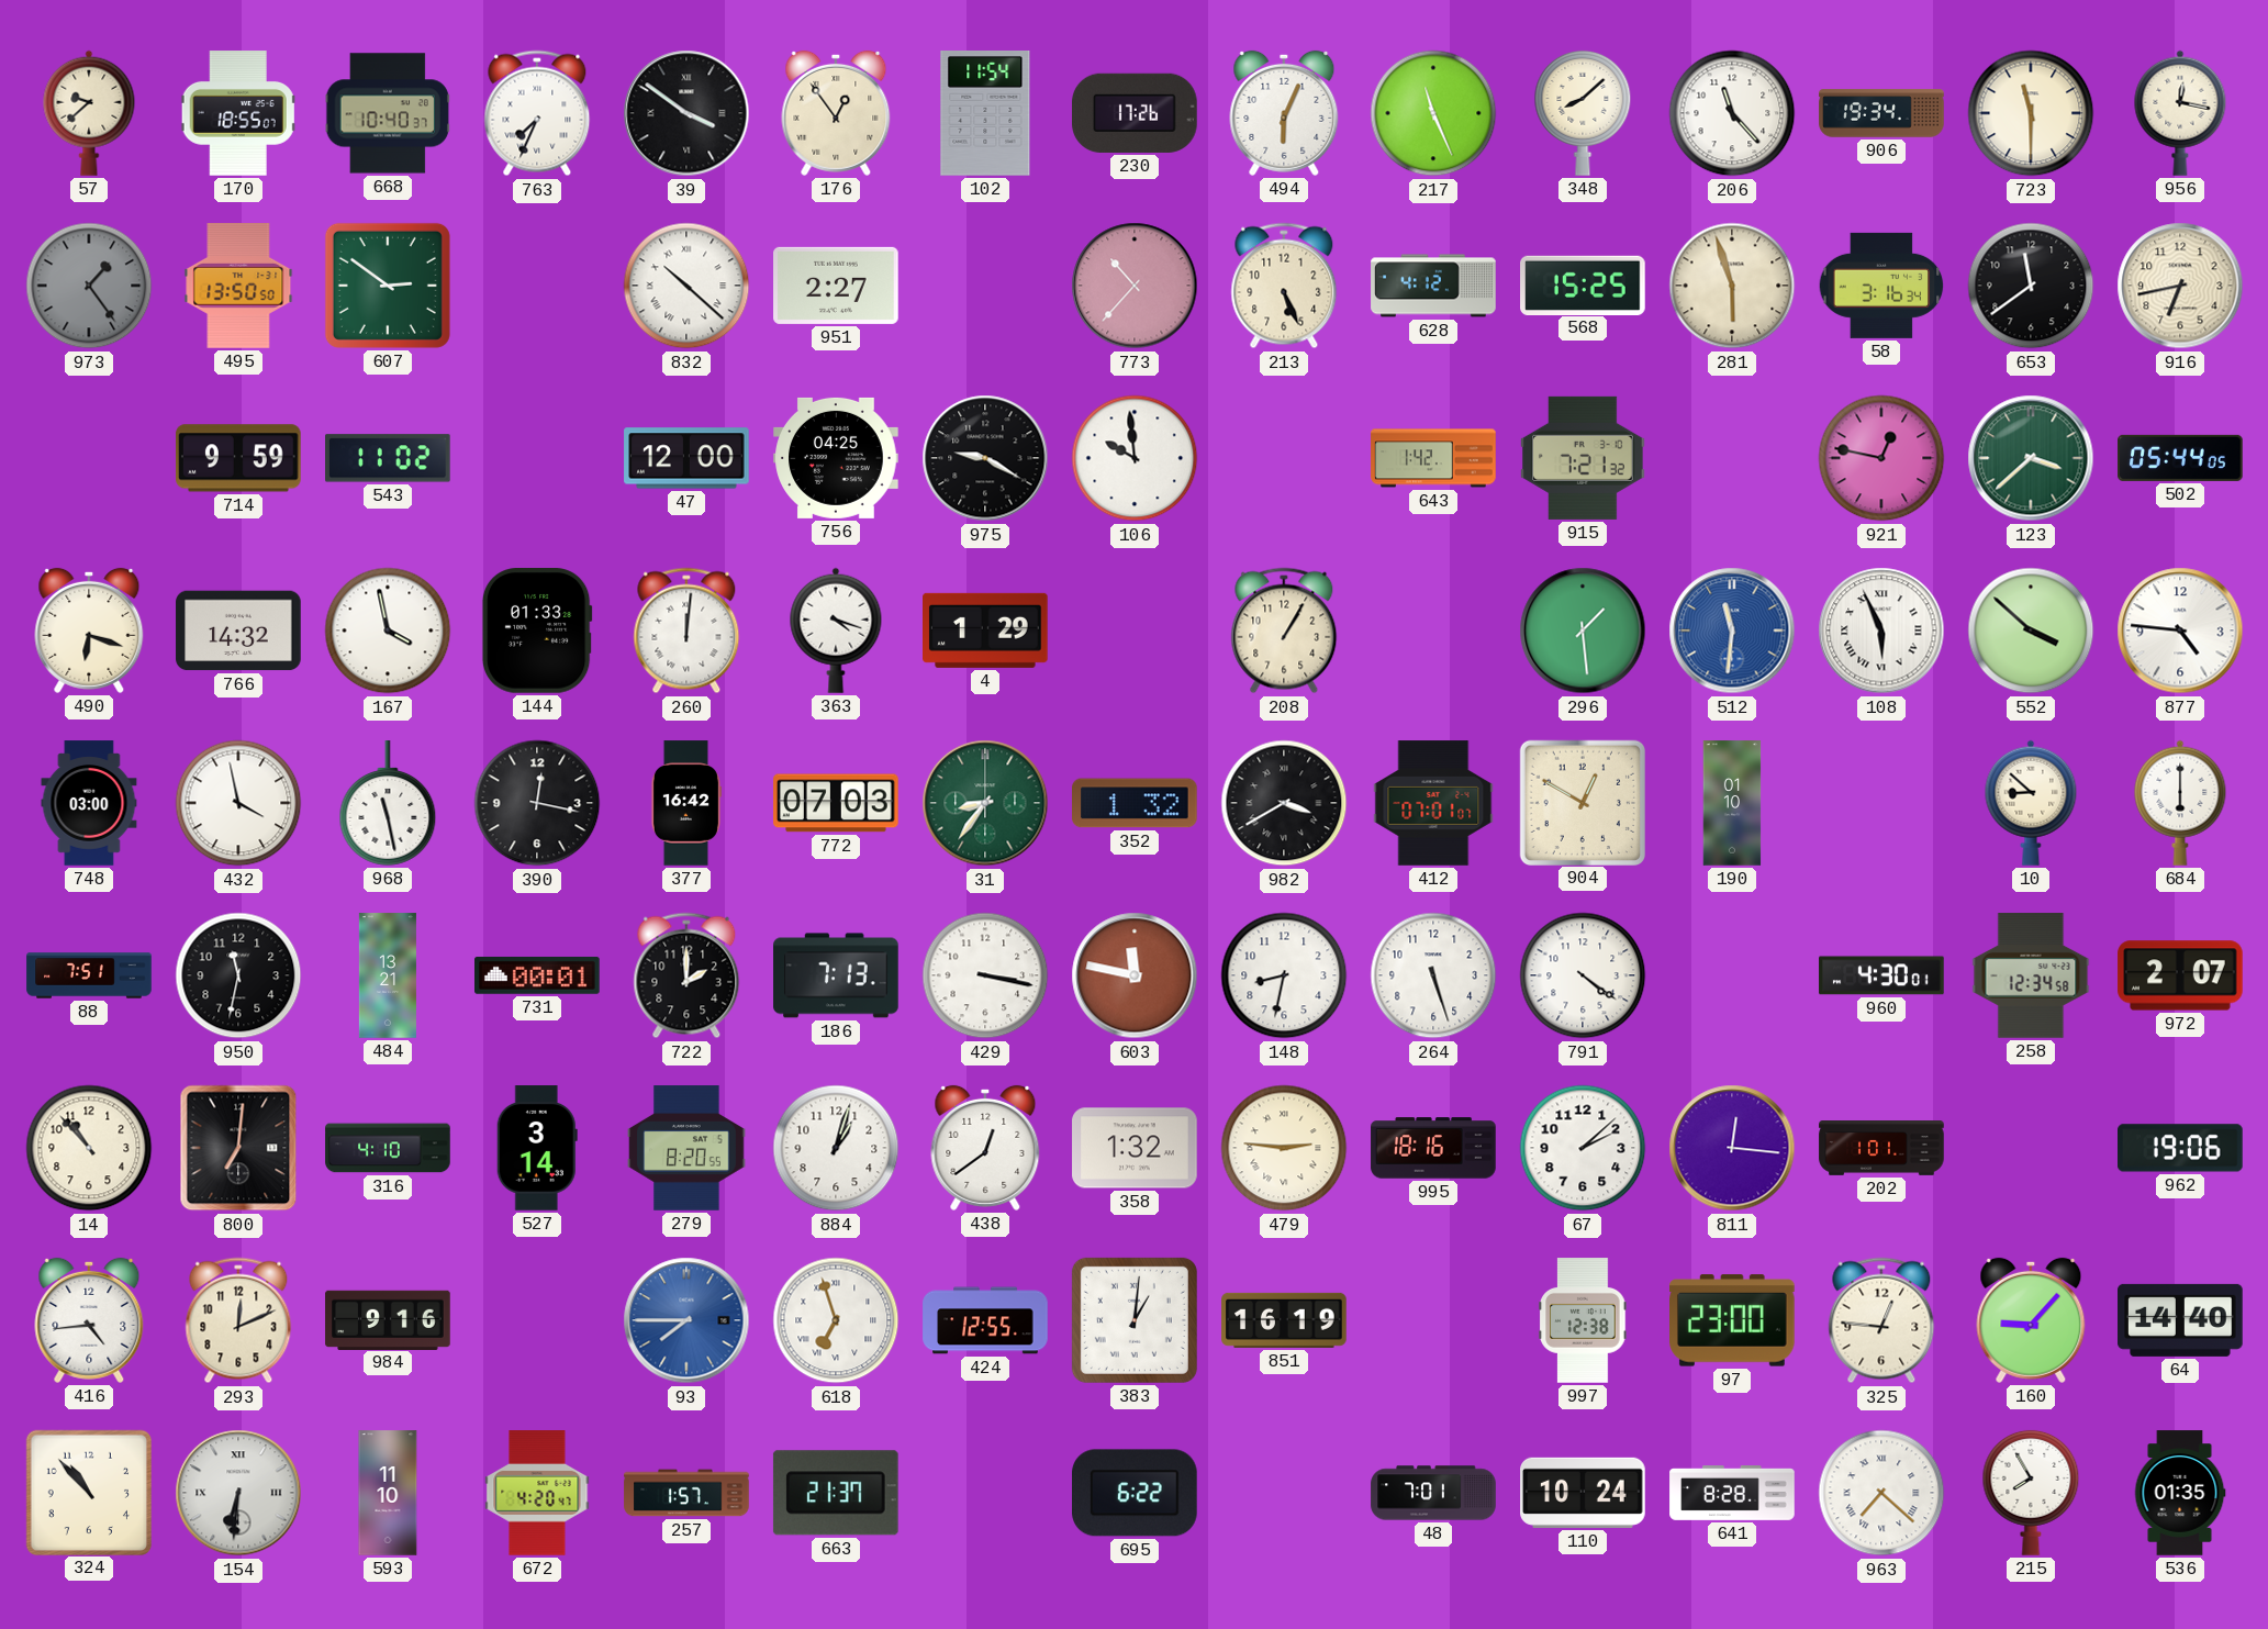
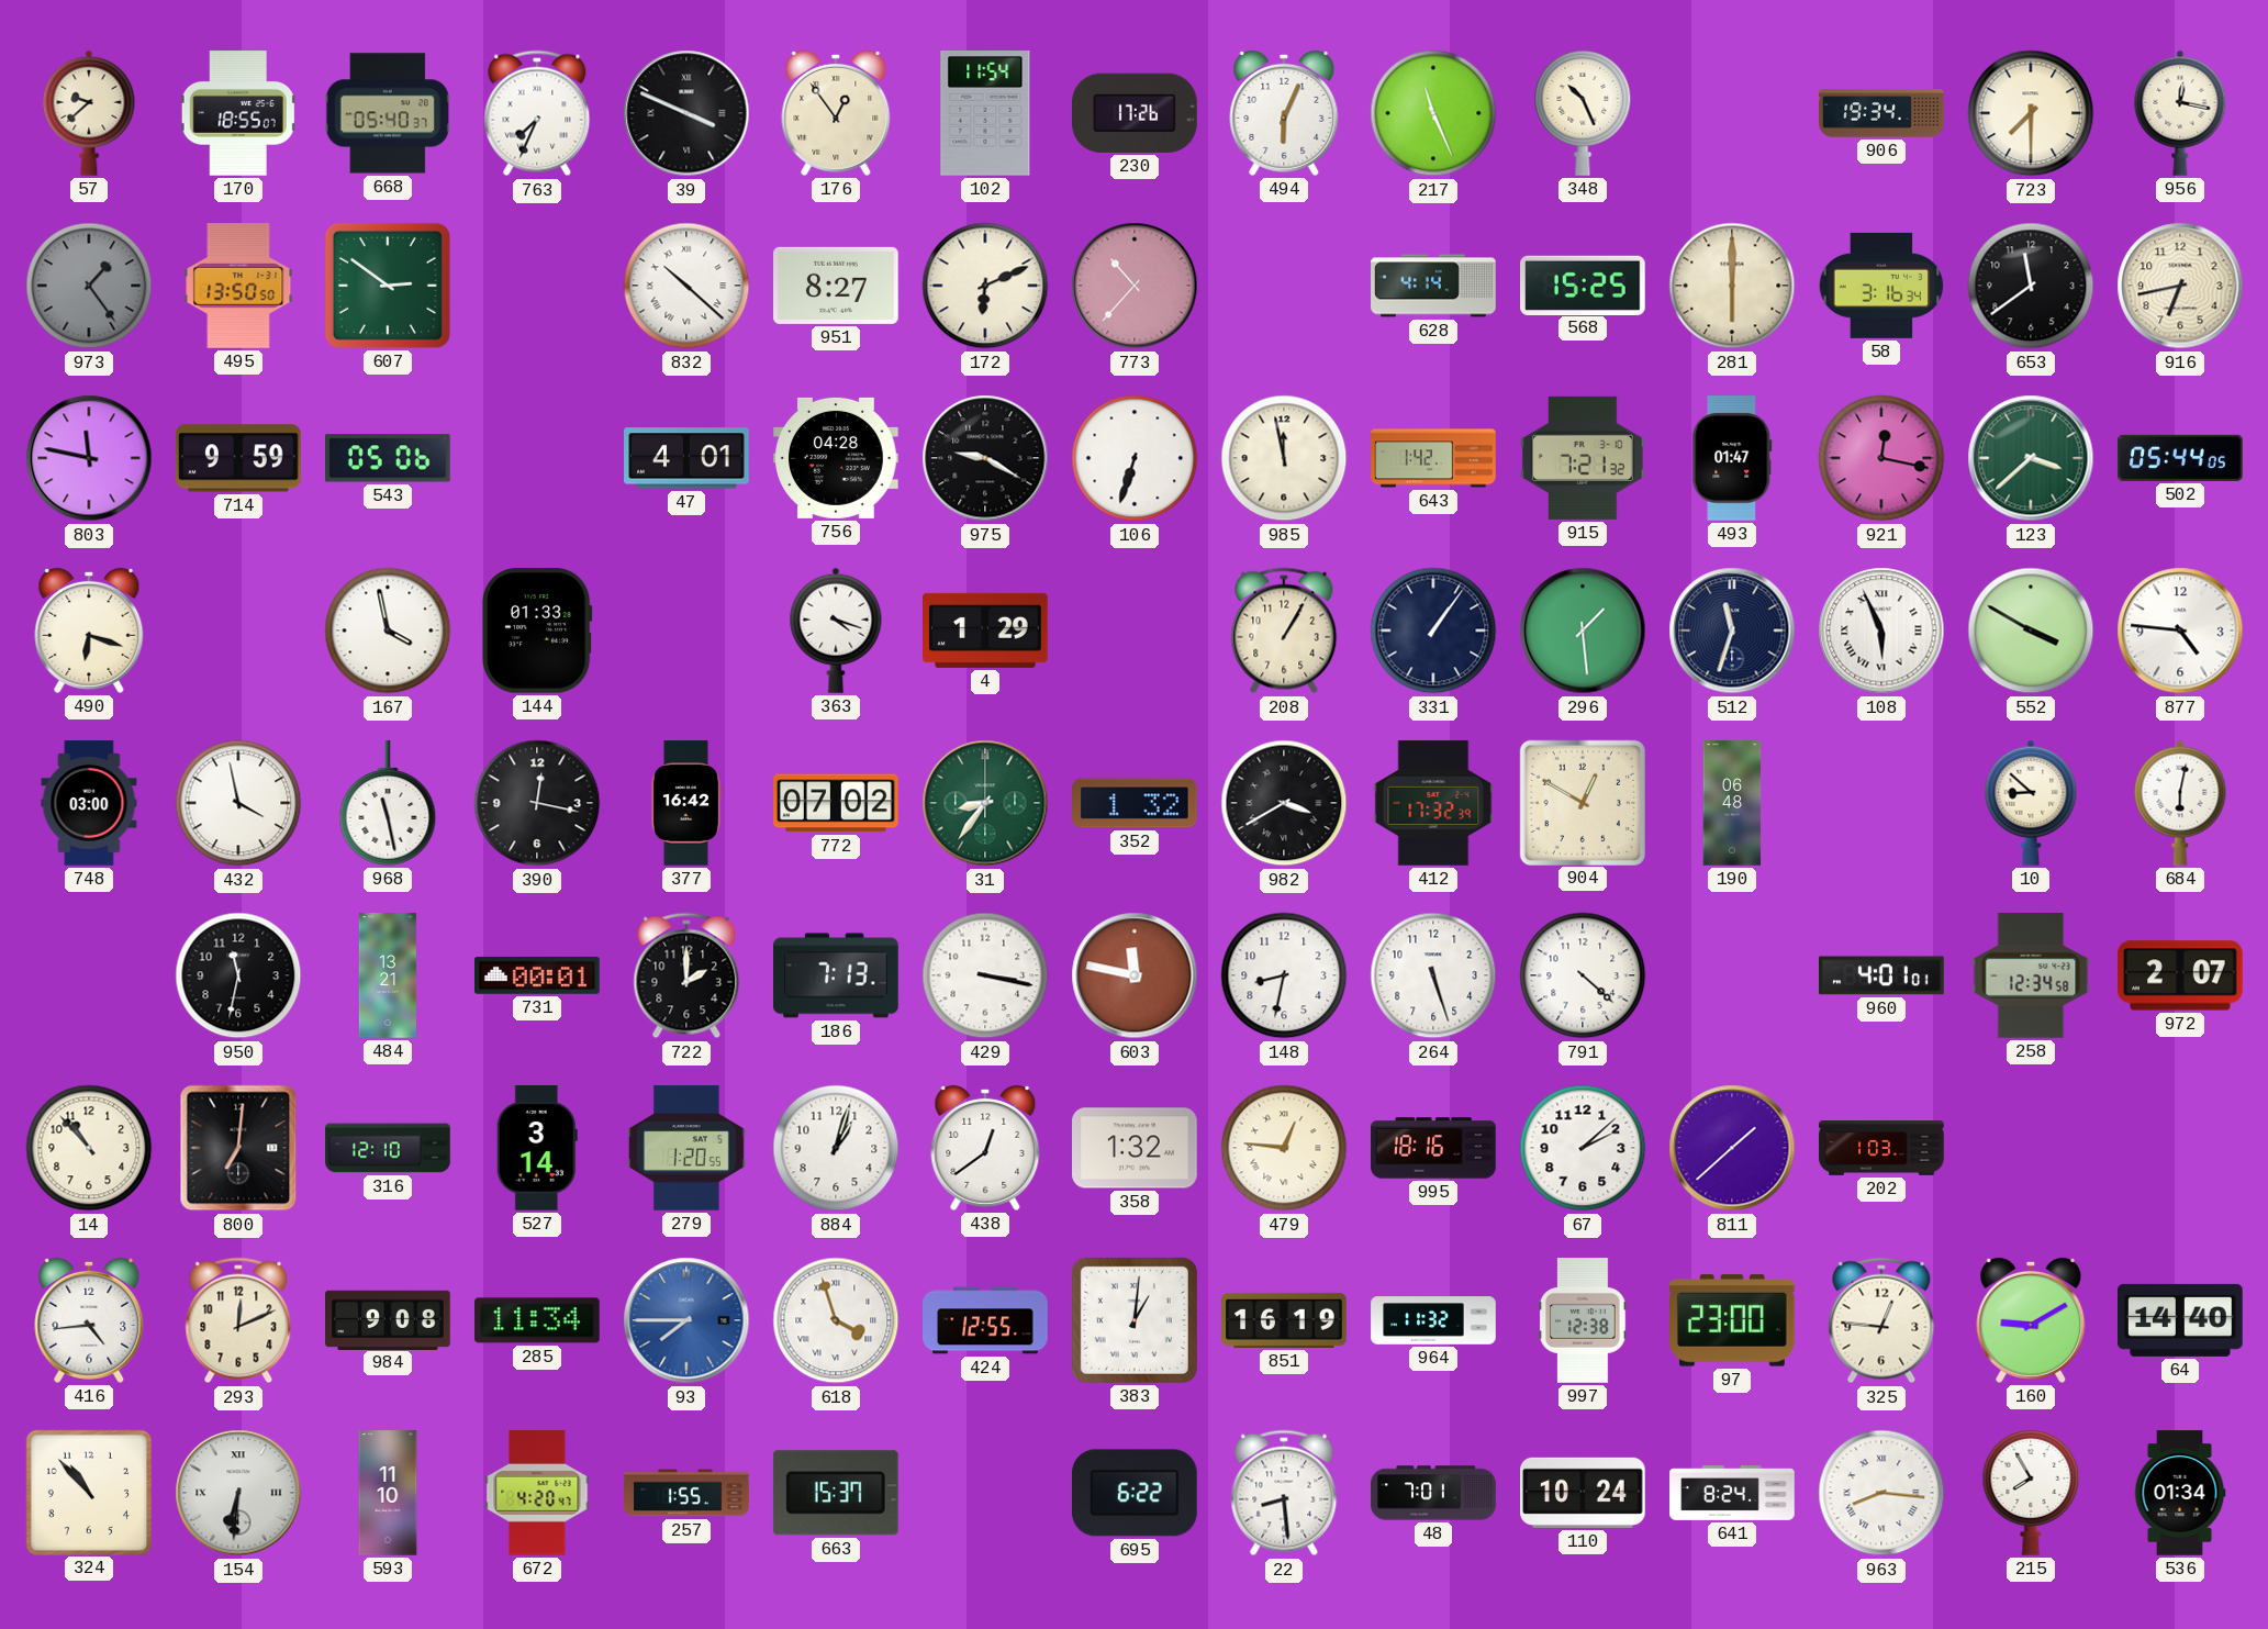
668: 10:40 -> 05:40
39: 3:51 -> 3:49
348: 8:08 -> 10:26
206: 11:23 -> none
723: 11:30 -> 7:30
951: 2:27 -> 8:27
172: none -> 6:11
213: 5:26 -> none
628: 4:12 -> 4:14
281: 5:57 -> 6:00
803: none -> 11:47
543: 11:02 -> 05:06
47: 12:00 -> 4:01
756: 04:25 -> 04:28
106: 9:59 -> 6:33
985: none -> 11:58
493: none -> 01:47
921: 12:47 -> 12:17
766: 14:32 -> none
260: 12:01 -> none
331: none -> 1:06
512: 11:31 -> 11:33
512 dial: blue -> navy
552: 3:52 -> 3:50
772: 07:03 -> 07:02
412: 07:01 -> 17:32
190: 01:10 -> 06:48
684: 6:00 -> 6:02
88: 7:51 -> none
791: 4:21 -> 4:22
960: 4:30 -> 4:01
316: 4:10 -> 12:10
279: 8:20 -> 1:20
479: 2:46 -> 12:46
811: 12:16 -> 1:38
202: 1:01 -> 1:03
962: 19:06 -> none
984: 9:16 -> 9:08
285: none -> 11:34
618: 6:57 -> 3:57
964: none -> 11:32
160: 9:07 -> 9:10
257: 1:57 -> 1:55
663: 21:37 -> 15:37
22: none -> 8:29
641: 8:28 -> 8:24
963: 7:22 -> 8:16
536: 01:35 -> 01:34
